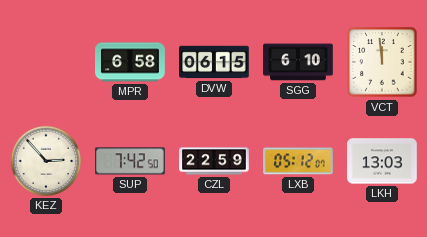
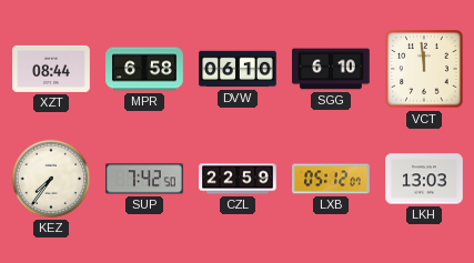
XZT: none -> 08:44
DVW: 06:15 -> 06:10
KEZ: 2:53 -> 7:36
